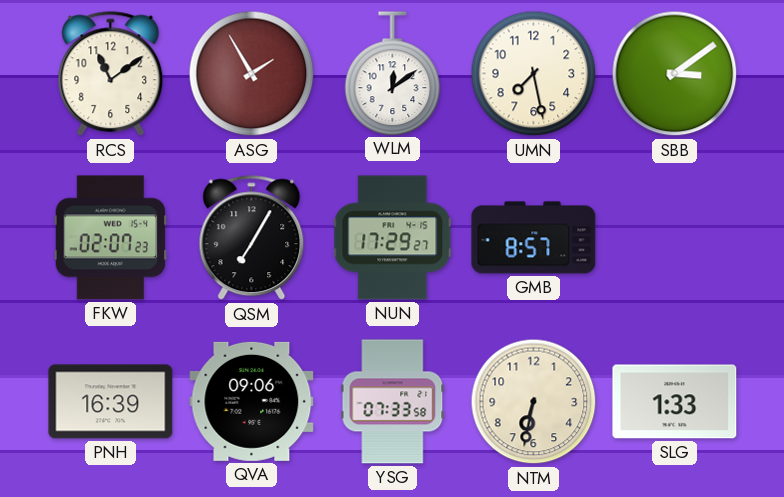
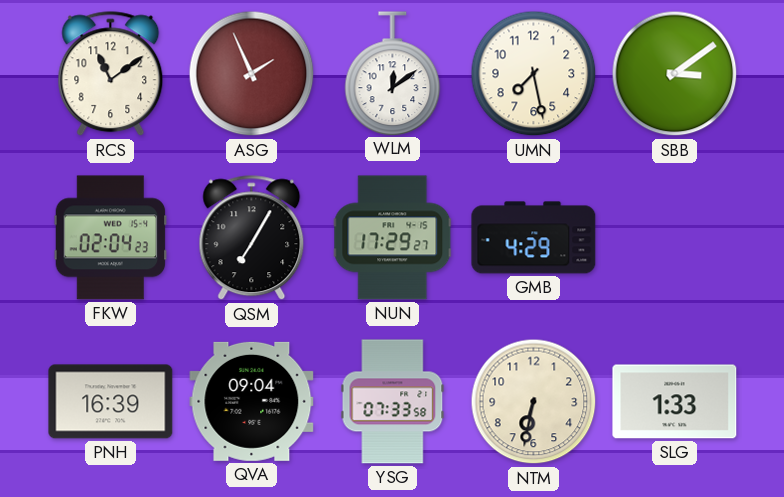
ASG: 1:55 -> 1:56
FKW: 02:07 -> 02:04
GMB: 8:57 -> 4:29
QVA: 09:06 -> 09:04
